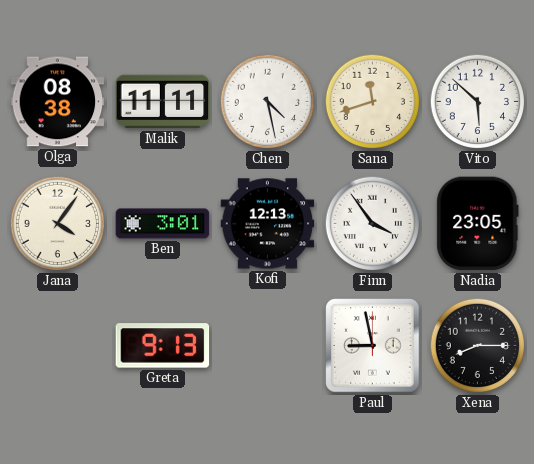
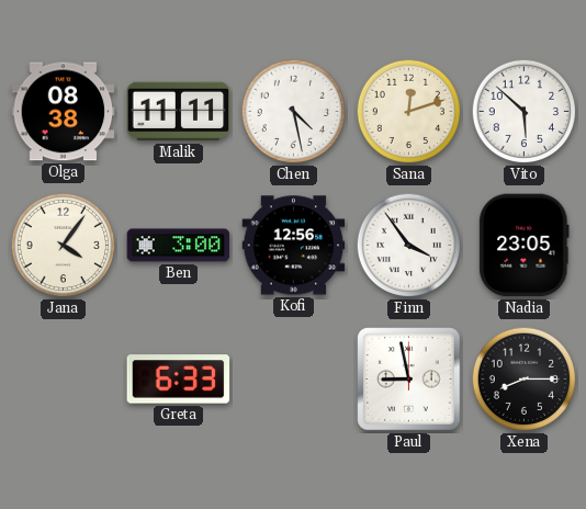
Sana: 11:42 -> 12:12
Ben: 3:01 -> 3:00
Kofi: 12:13 -> 12:56
Greta: 9:13 -> 6:33
